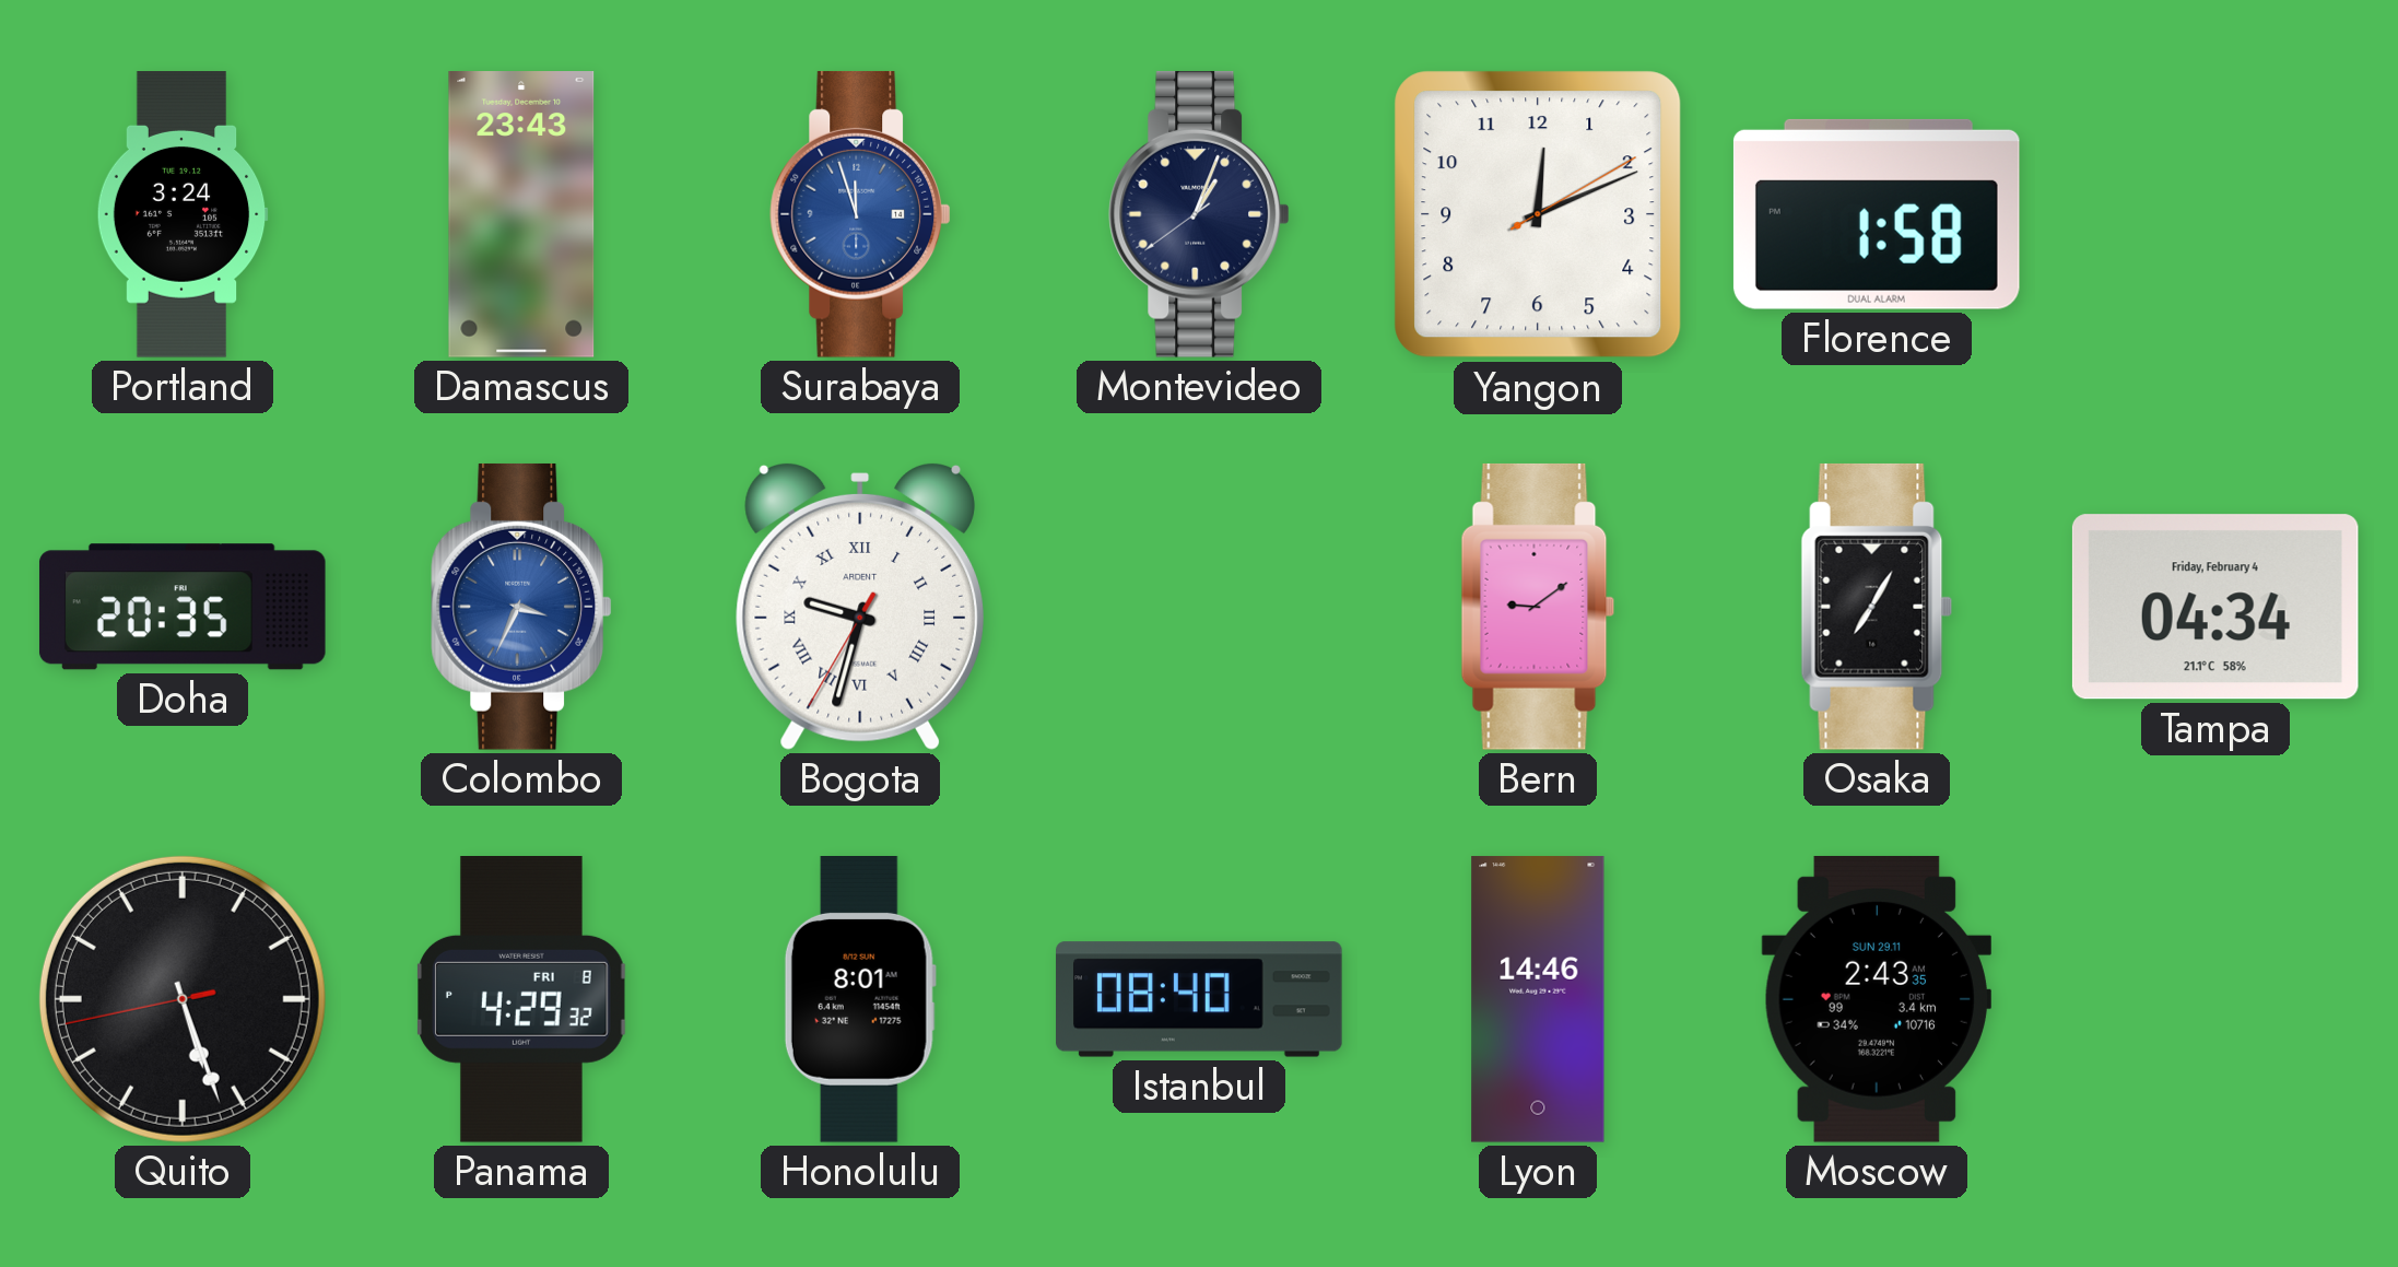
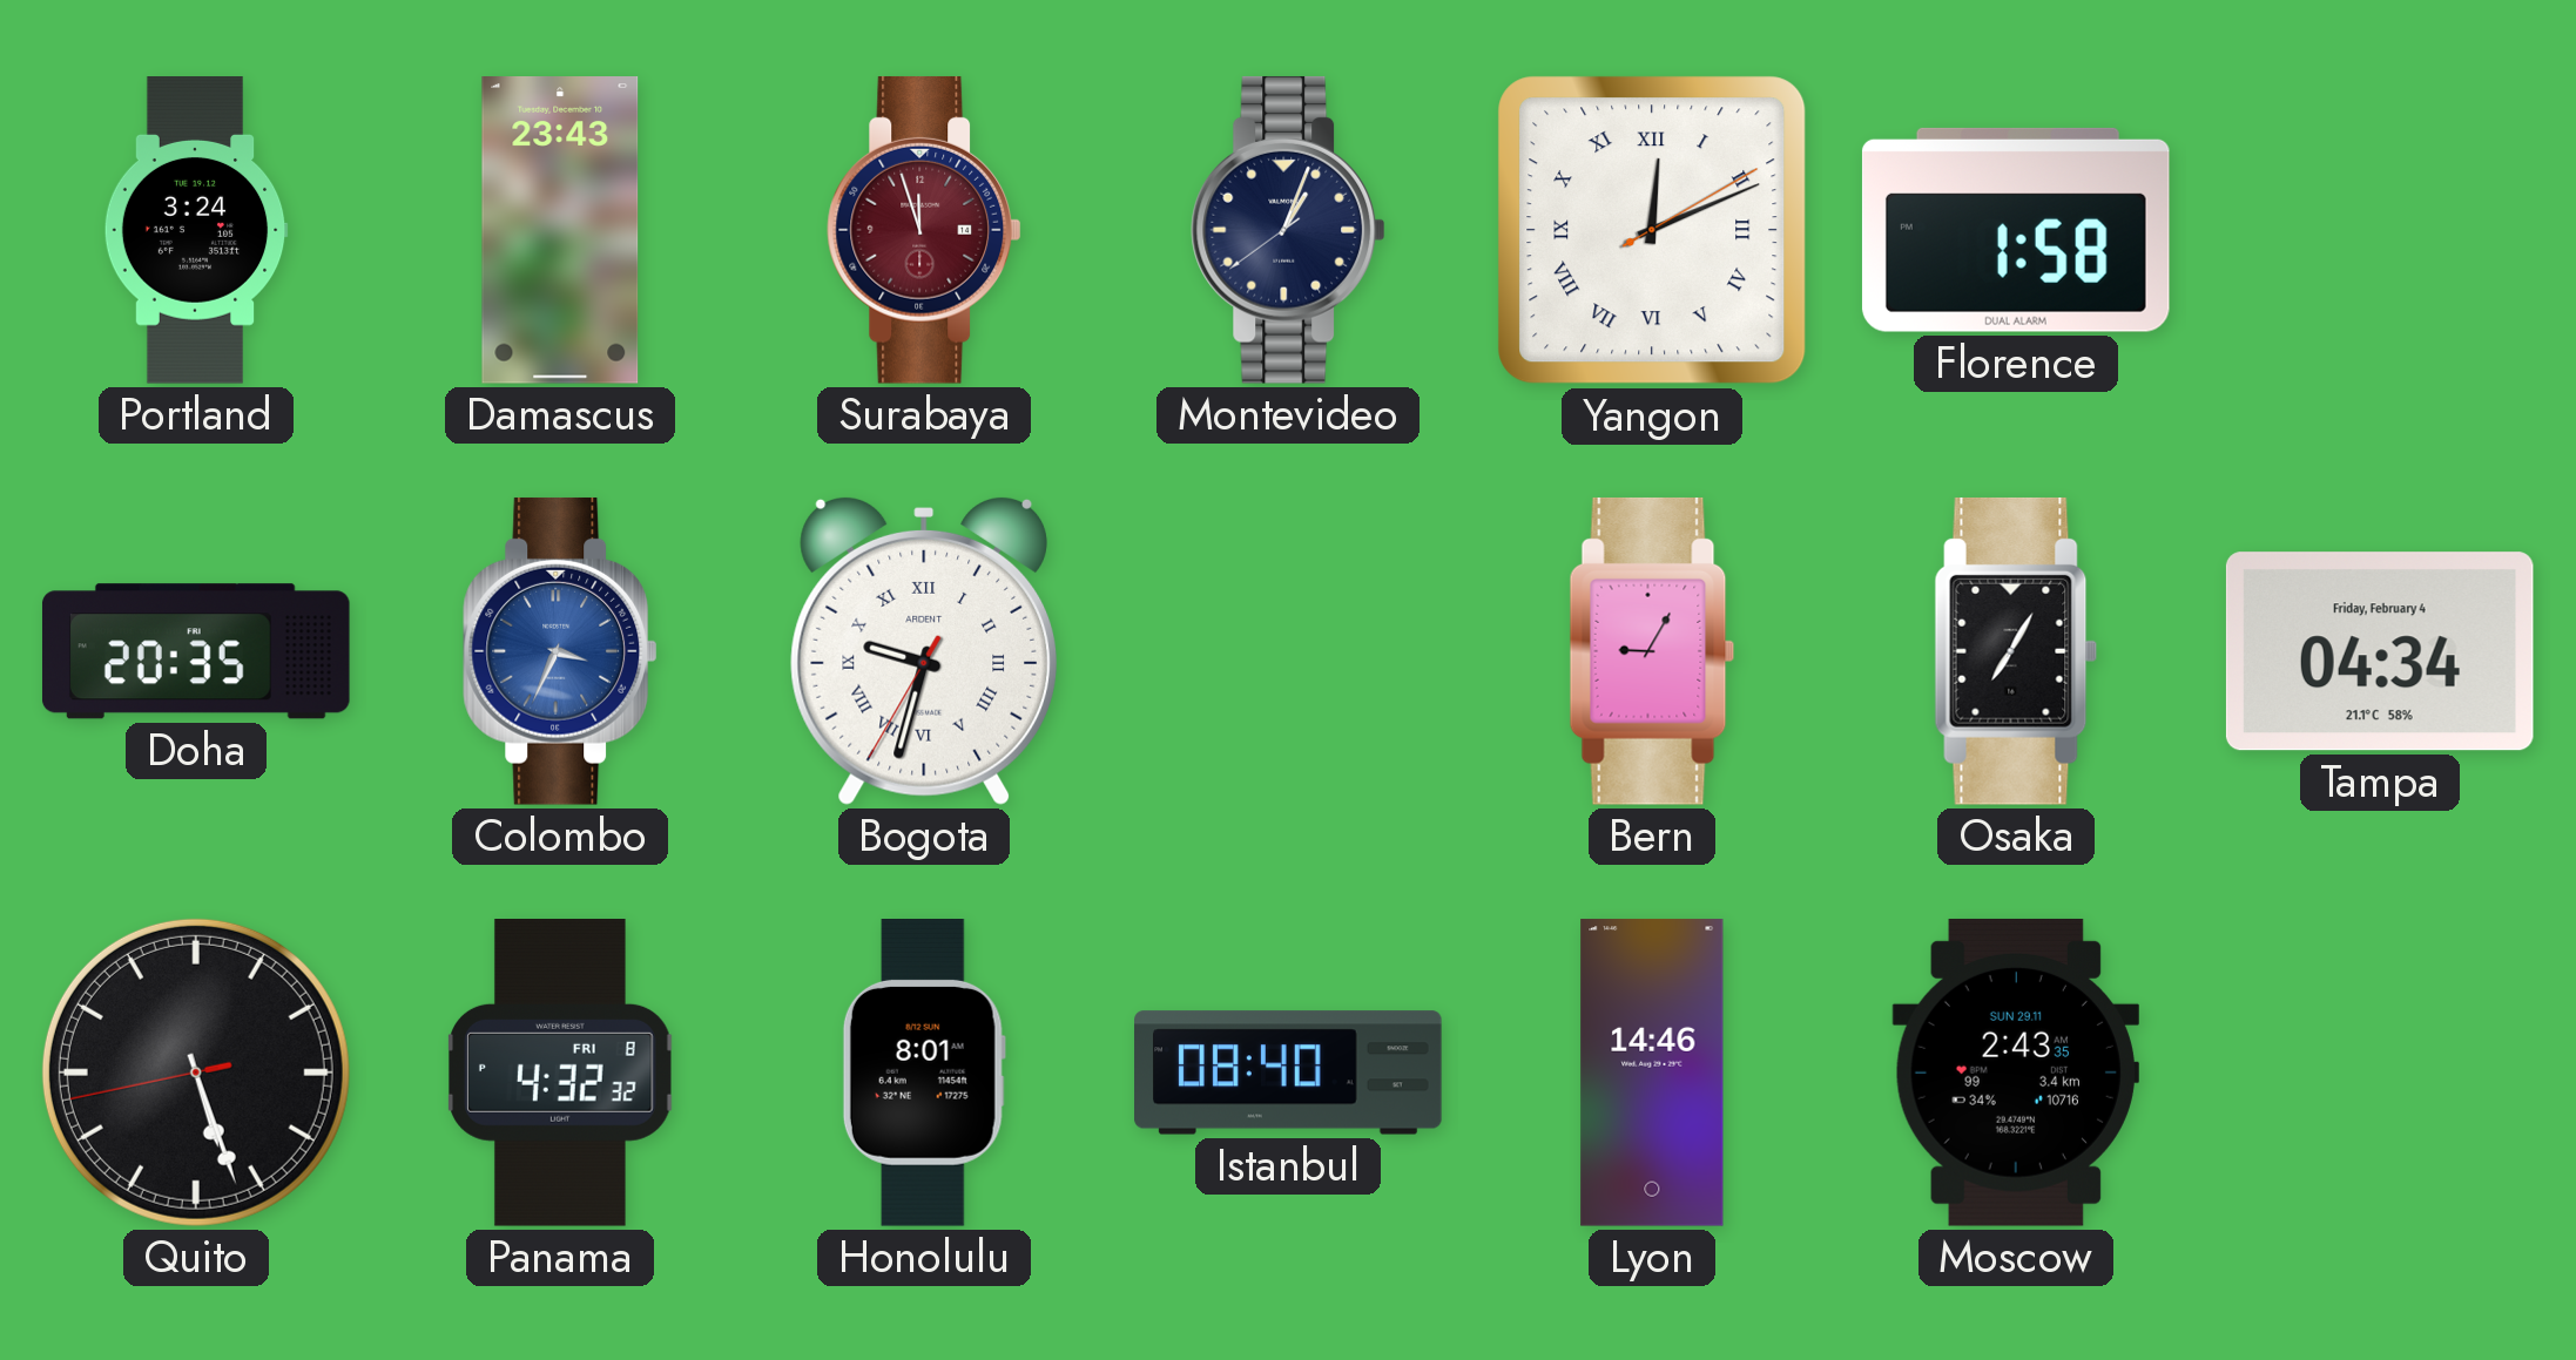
Surabaya dial: blue -> burgundy
Yangon numerals: Arabic -> Roman
Bern: 9:09 -> 9:05
Panama: 4:29 -> 4:32
